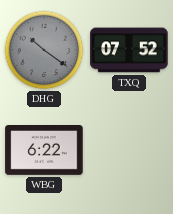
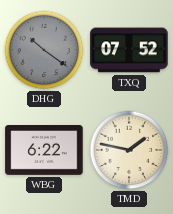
TMD: none -> 1:47
